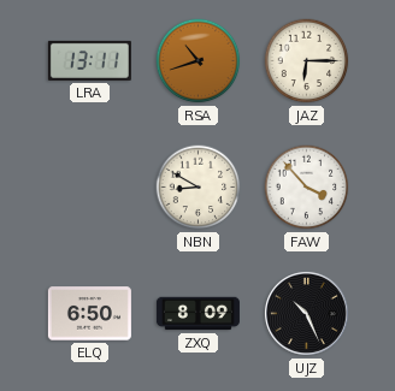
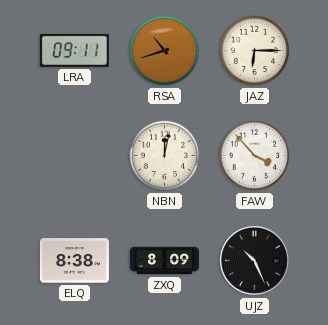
LRA: 13:11 -> 09:11
NBN: 8:50 -> 12:02
ELQ: 6:50 -> 8:38
